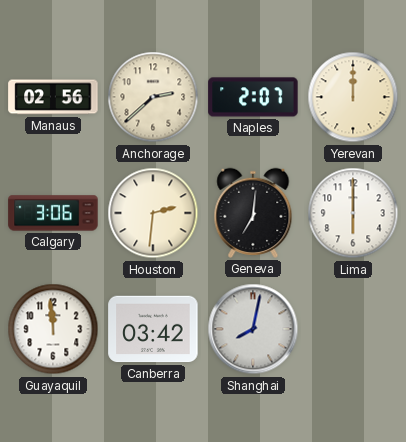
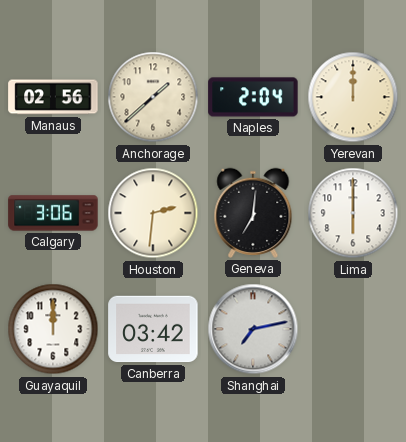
Anchorage: 2:38 -> 1:38
Naples: 2:07 -> 2:04
Guayaquil: 11:59 -> 12:00
Shanghai: 8:02 -> 7:13
